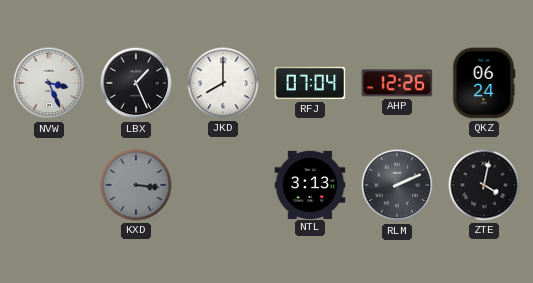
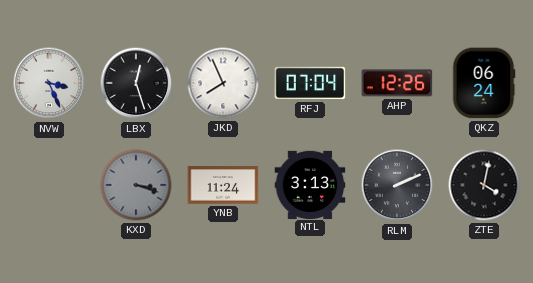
LBX: 1:26 -> 12:27
JKD: 8:00 -> 7:56
KXD: 3:16 -> 3:18
YNB: none -> 11:24
